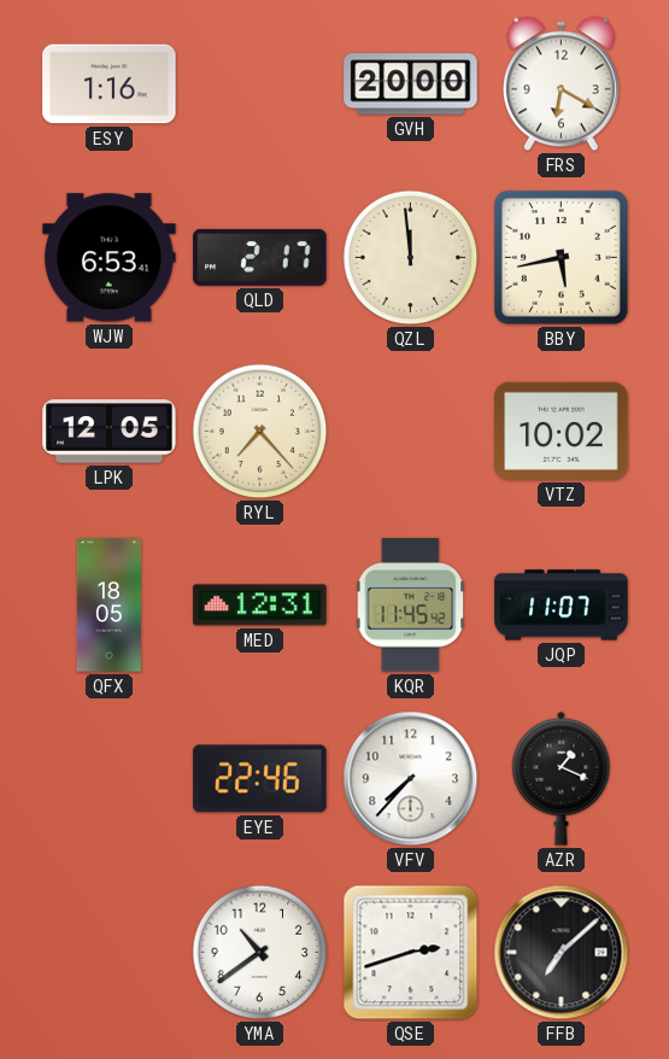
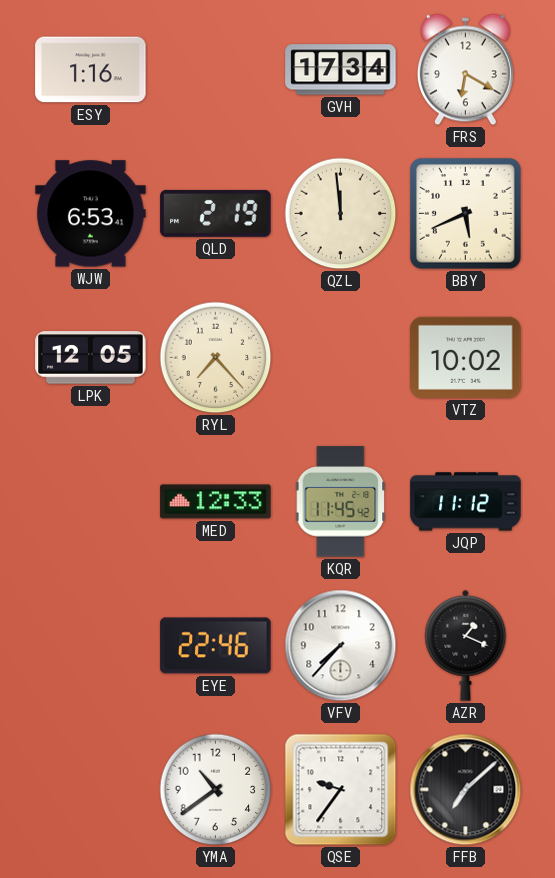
GVH: 20:00 -> 17:34
QLD: 2:17 -> 2:19
BBY: 5:43 -> 5:41
QFX: 18:05 -> none
MED: 12:31 -> 12:33
JQP: 11:07 -> 11:12
QSE: 2:42 -> 9:36
